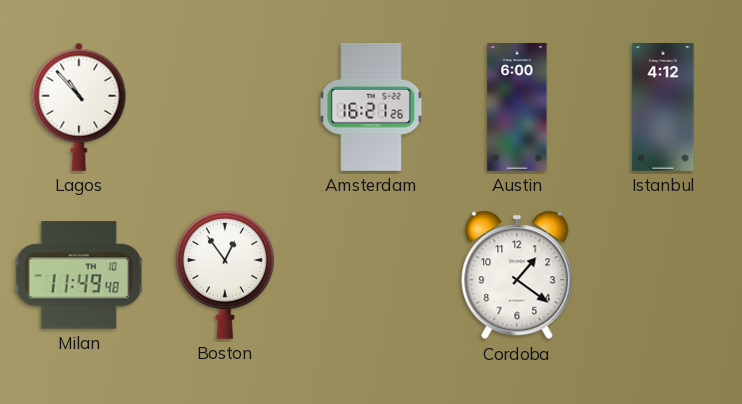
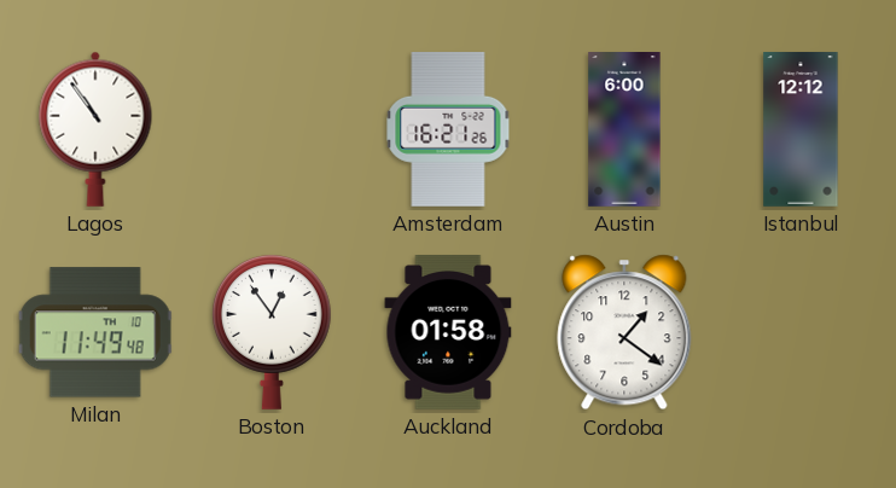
Lagos: 10:53 -> 10:54
Istanbul: 4:12 -> 12:12
Auckland: none -> 01:58
